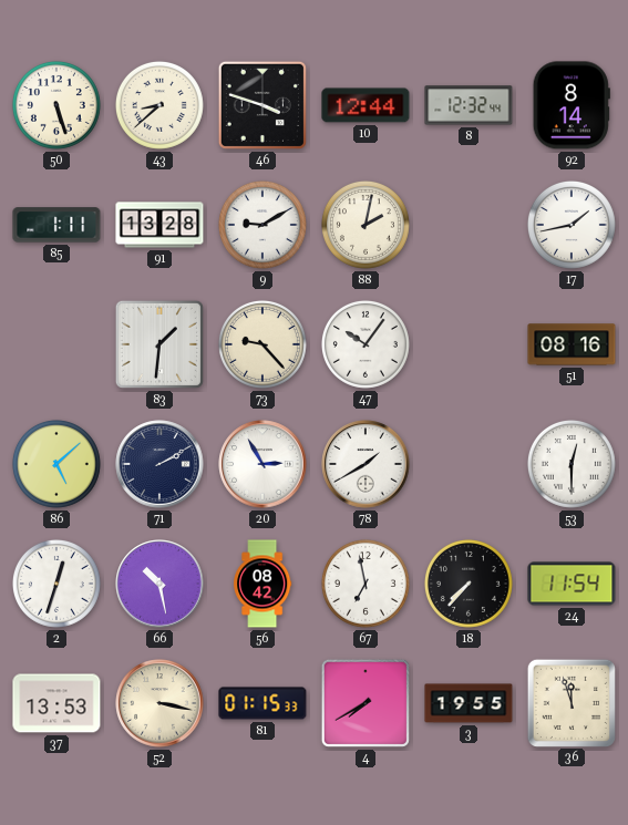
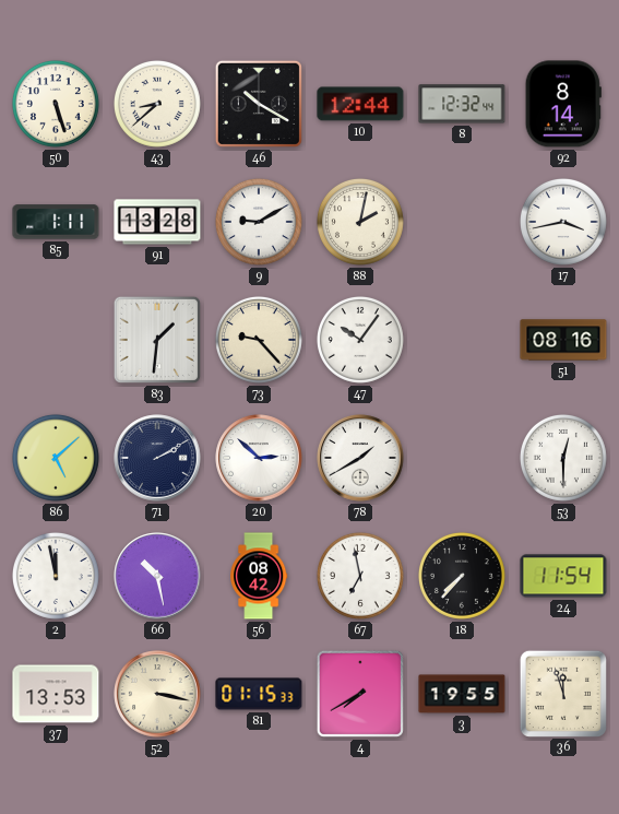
46: 3:48 -> 10:20
17: 1:43 -> 3:43
20: 2:55 -> 2:52
2: 12:33 -> 11:58
